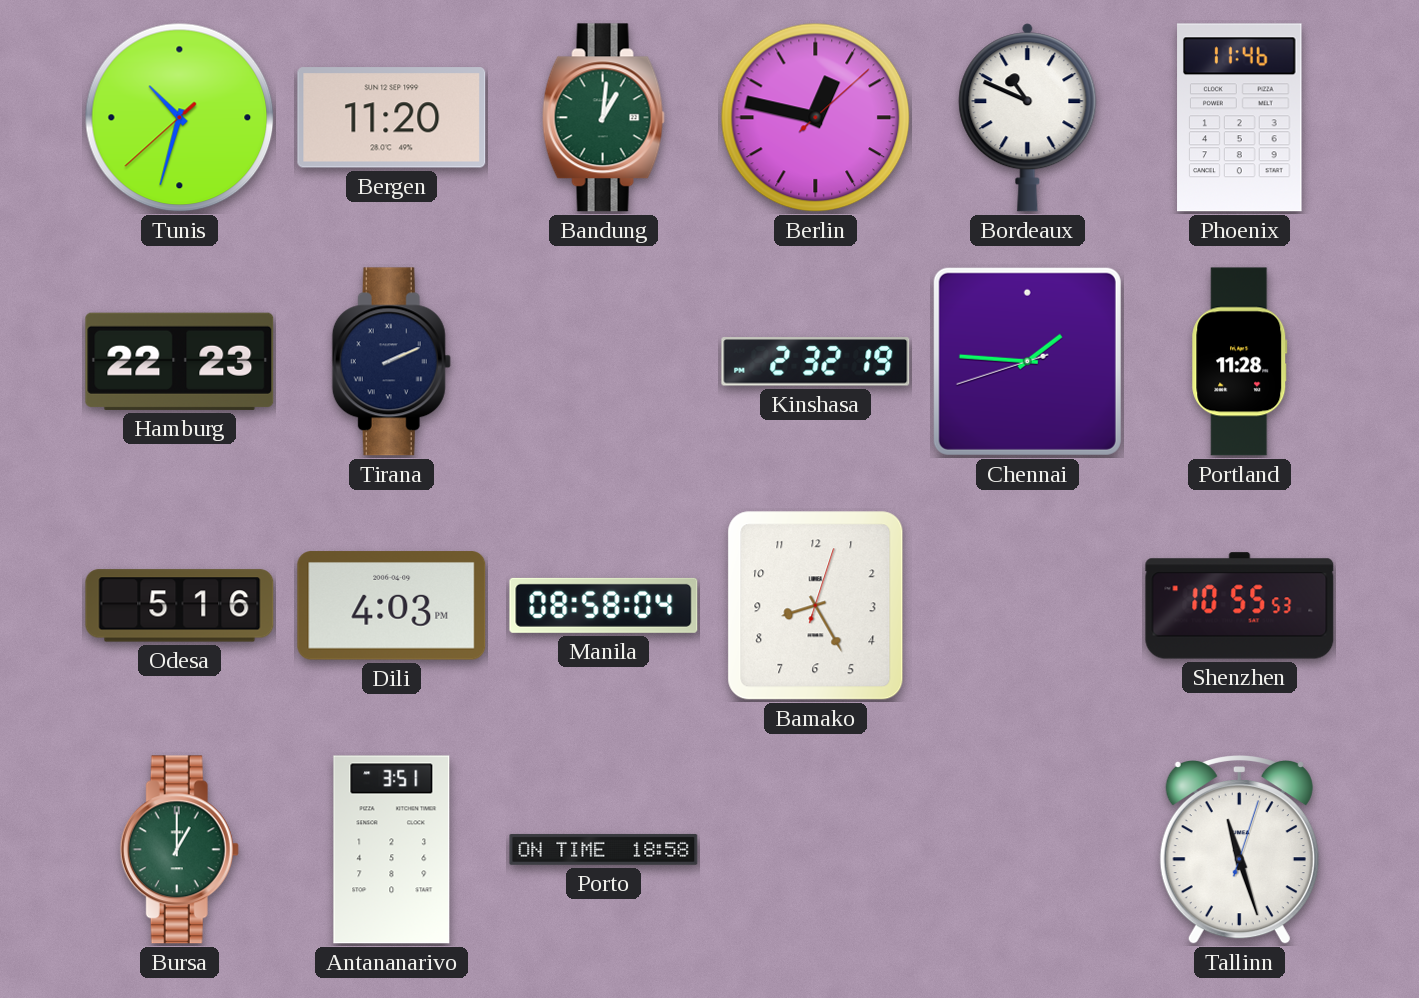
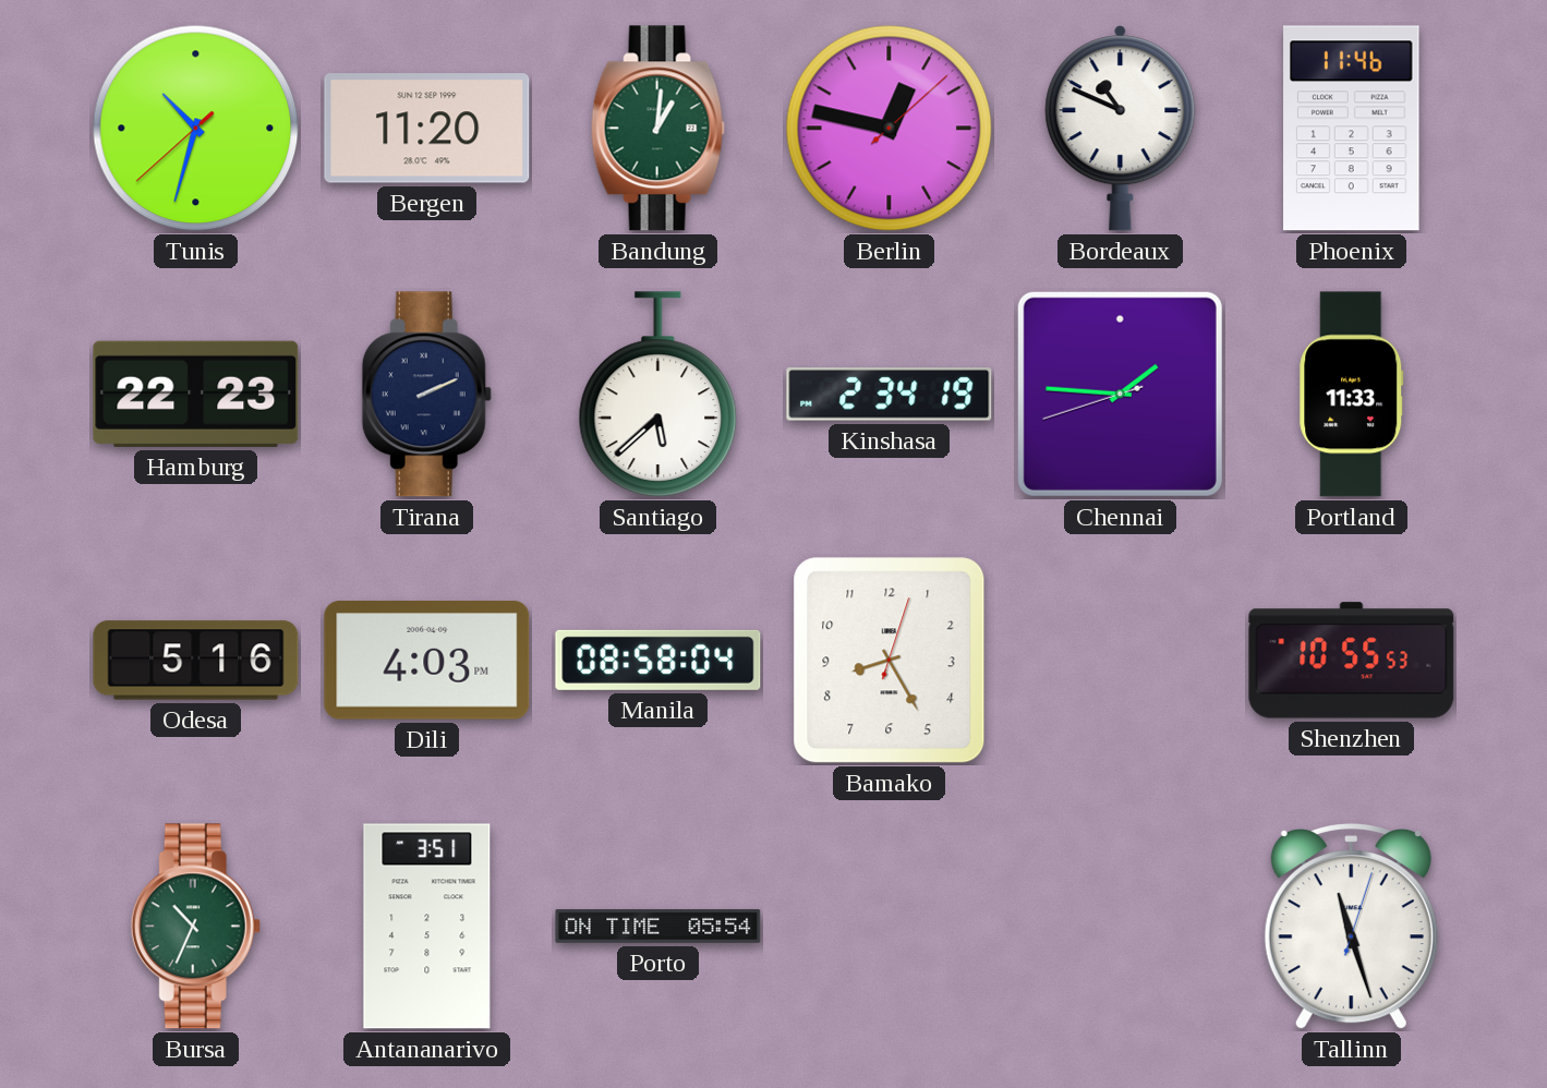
Santiago: none -> 5:38
Kinshasa: 2:32 -> 2:34
Portland: 11:28 -> 11:33
Bursa: 1:00 -> 10:34
Porto: 18:58 -> 05:54
